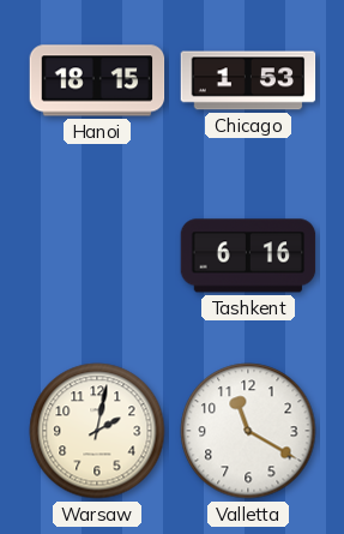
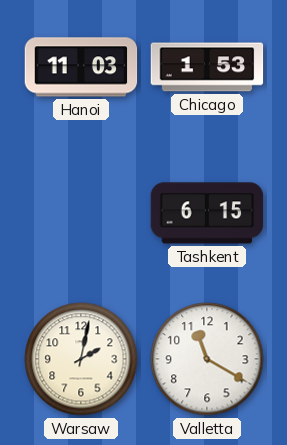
Hanoi: 18:15 -> 11:03
Tashkent: 6:16 -> 6:15
